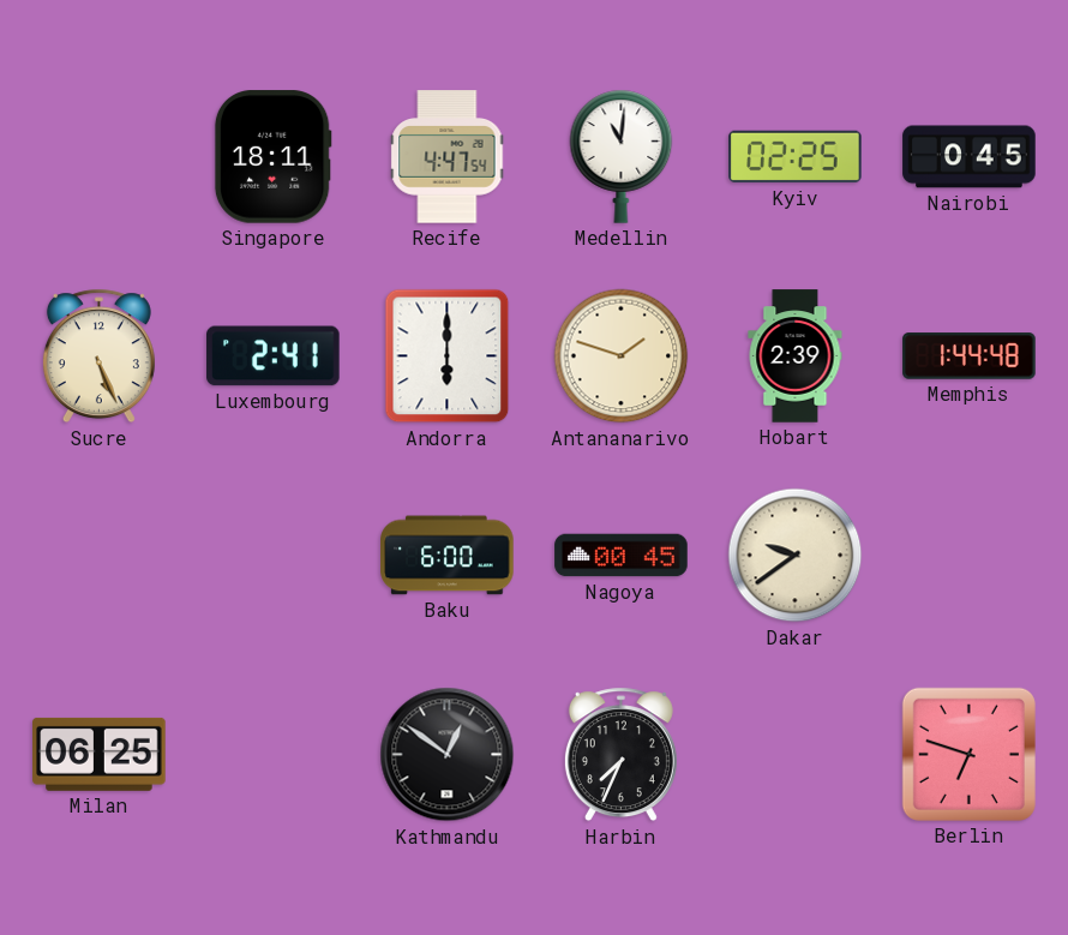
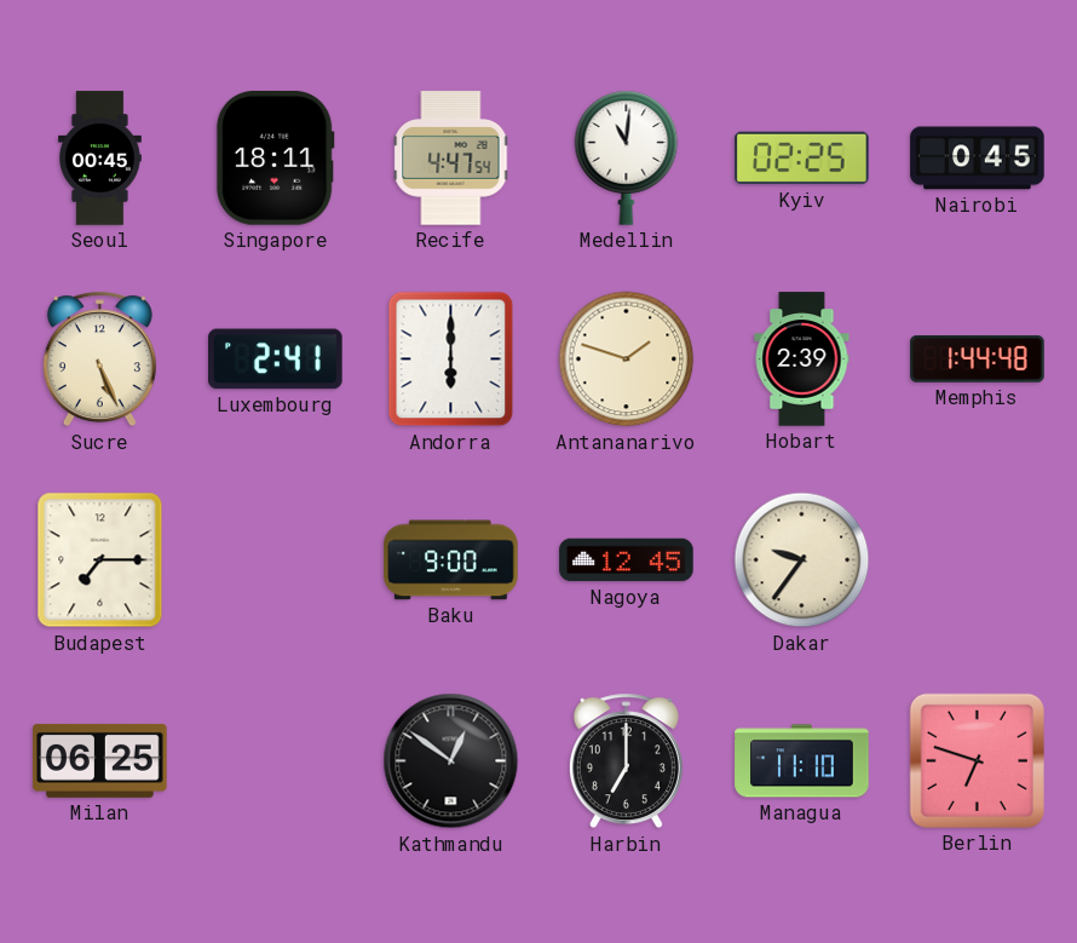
Seoul: none -> 00:45
Budapest: none -> 7:15
Baku: 6:00 -> 9:00
Nagoya: 00:45 -> 12:45
Dakar: 9:39 -> 9:36
Harbin: 7:34 -> 7:00
Managua: none -> 11:10
